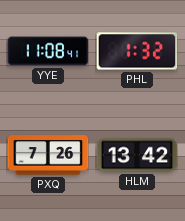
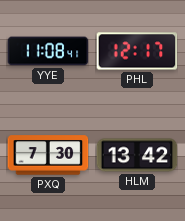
PHL: 1:32 -> 12:17
PXQ: 7:26 -> 7:30
